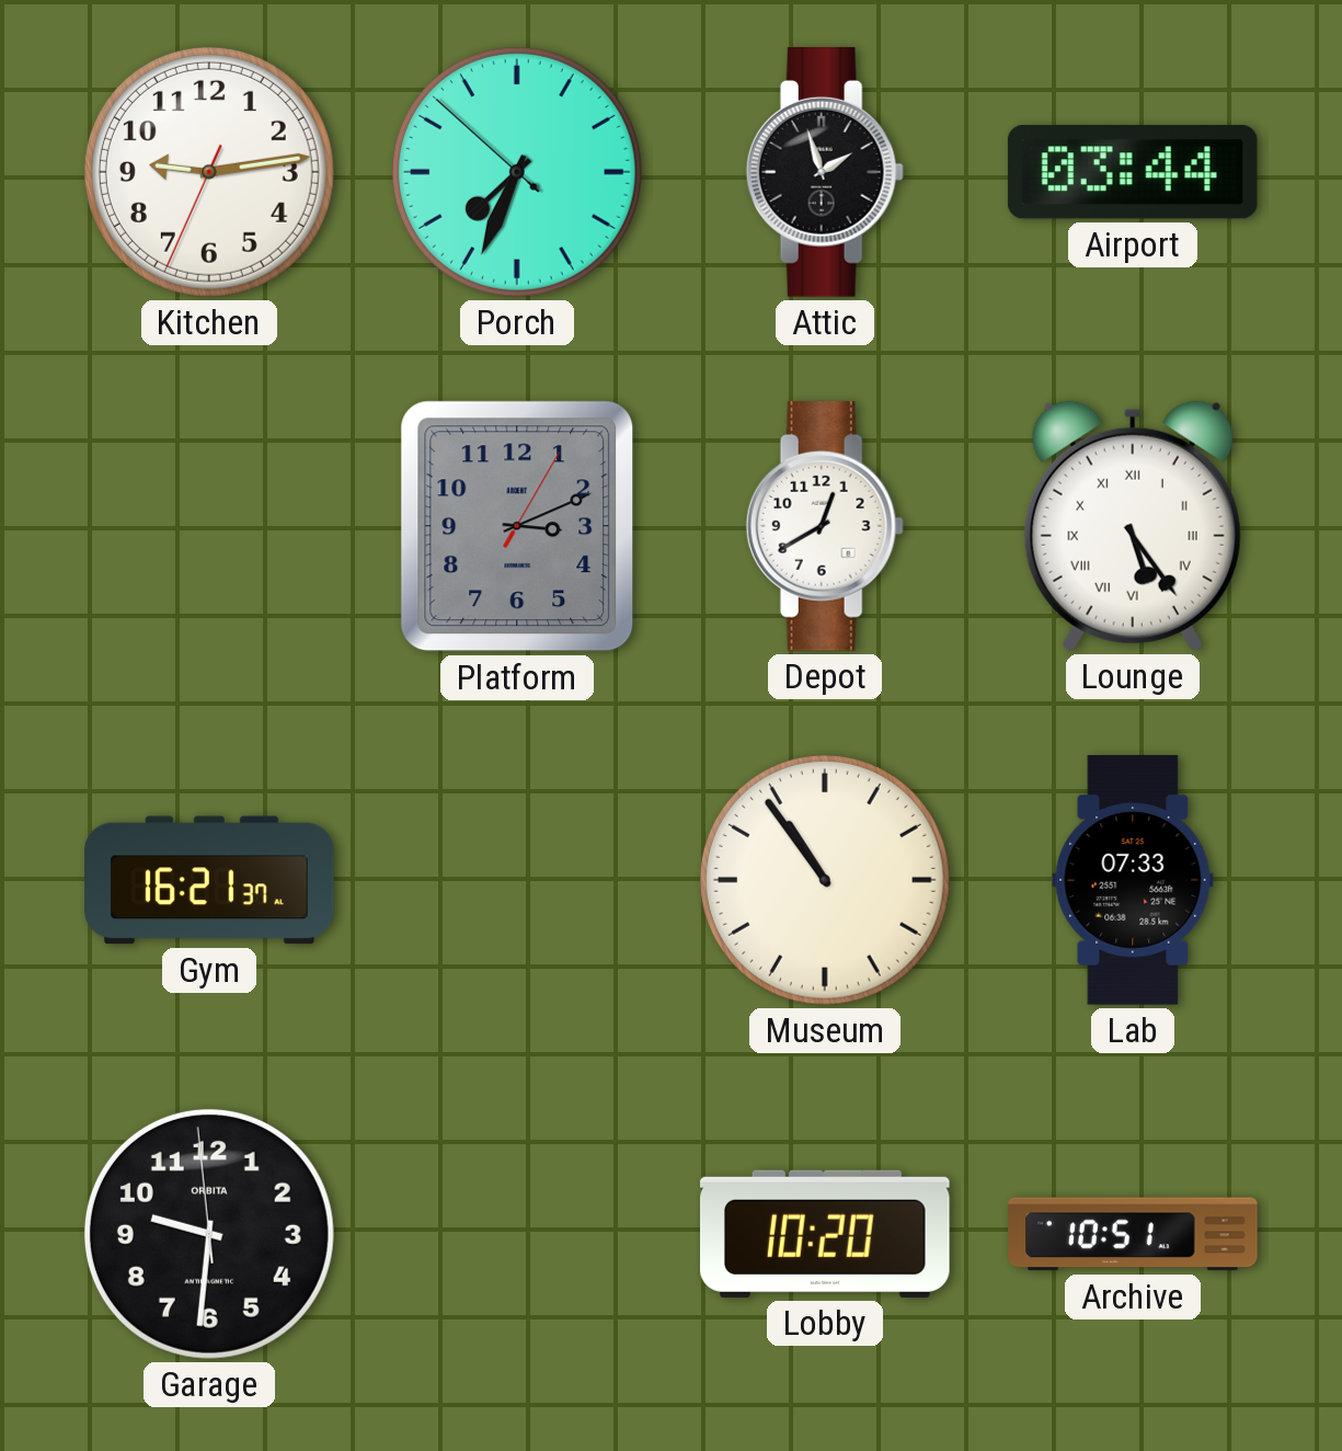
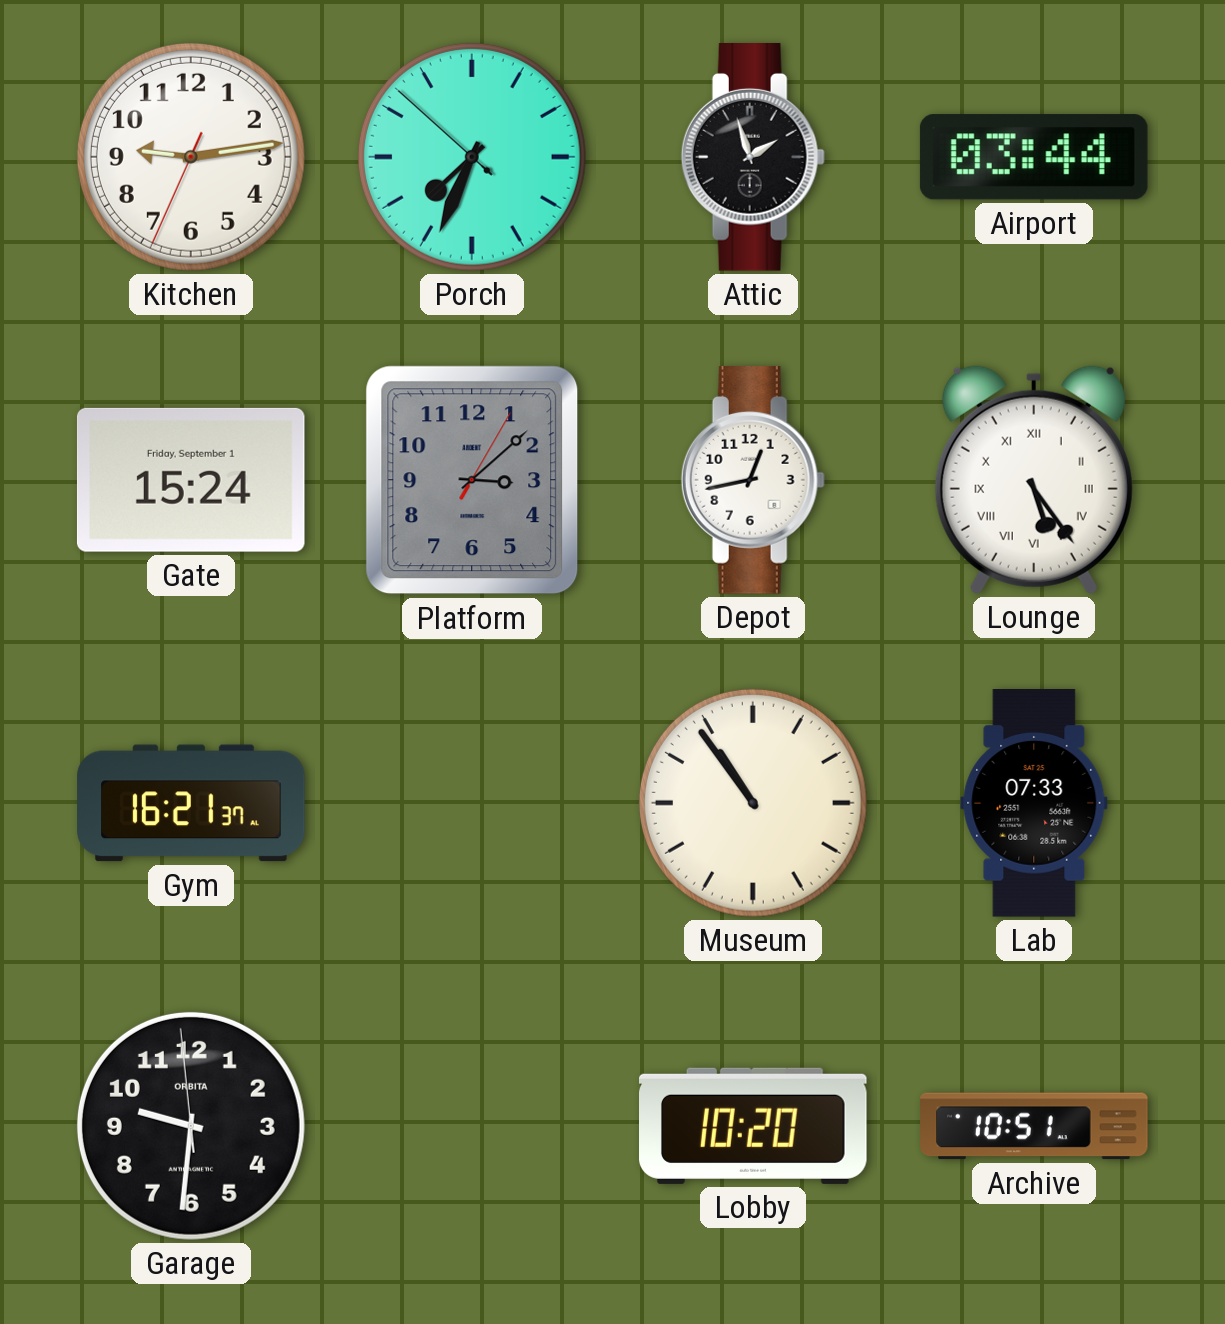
Gate: none -> 15:24
Platform: 3:11 -> 3:08
Depot: 12:40 -> 12:43
